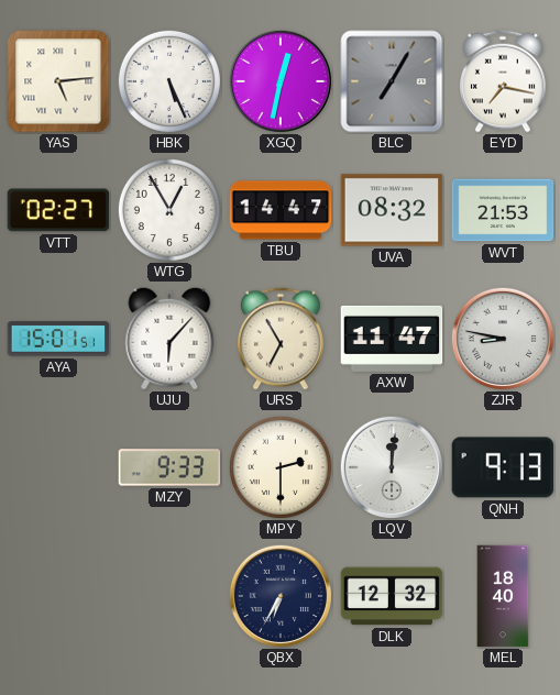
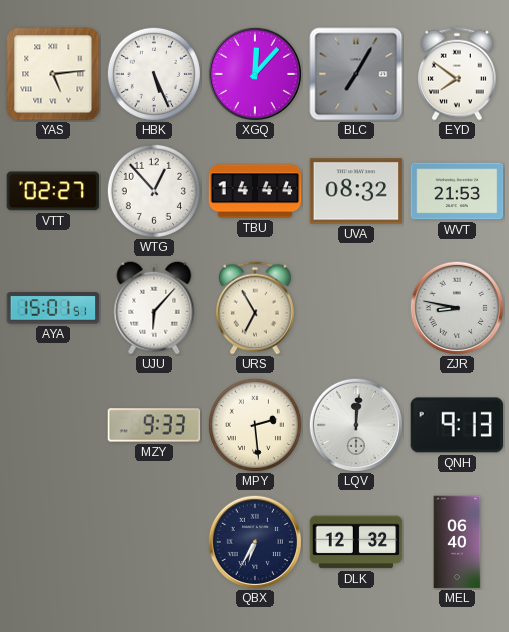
XGQ: 12:32 -> 12:07
EYD: 7:17 -> 7:51
WTG: 12:55 -> 12:53
TBU: 14:47 -> 14:44
AXW: 11:47 -> none
MPY: 2:30 -> 2:29
MEL: 18:40 -> 06:40
